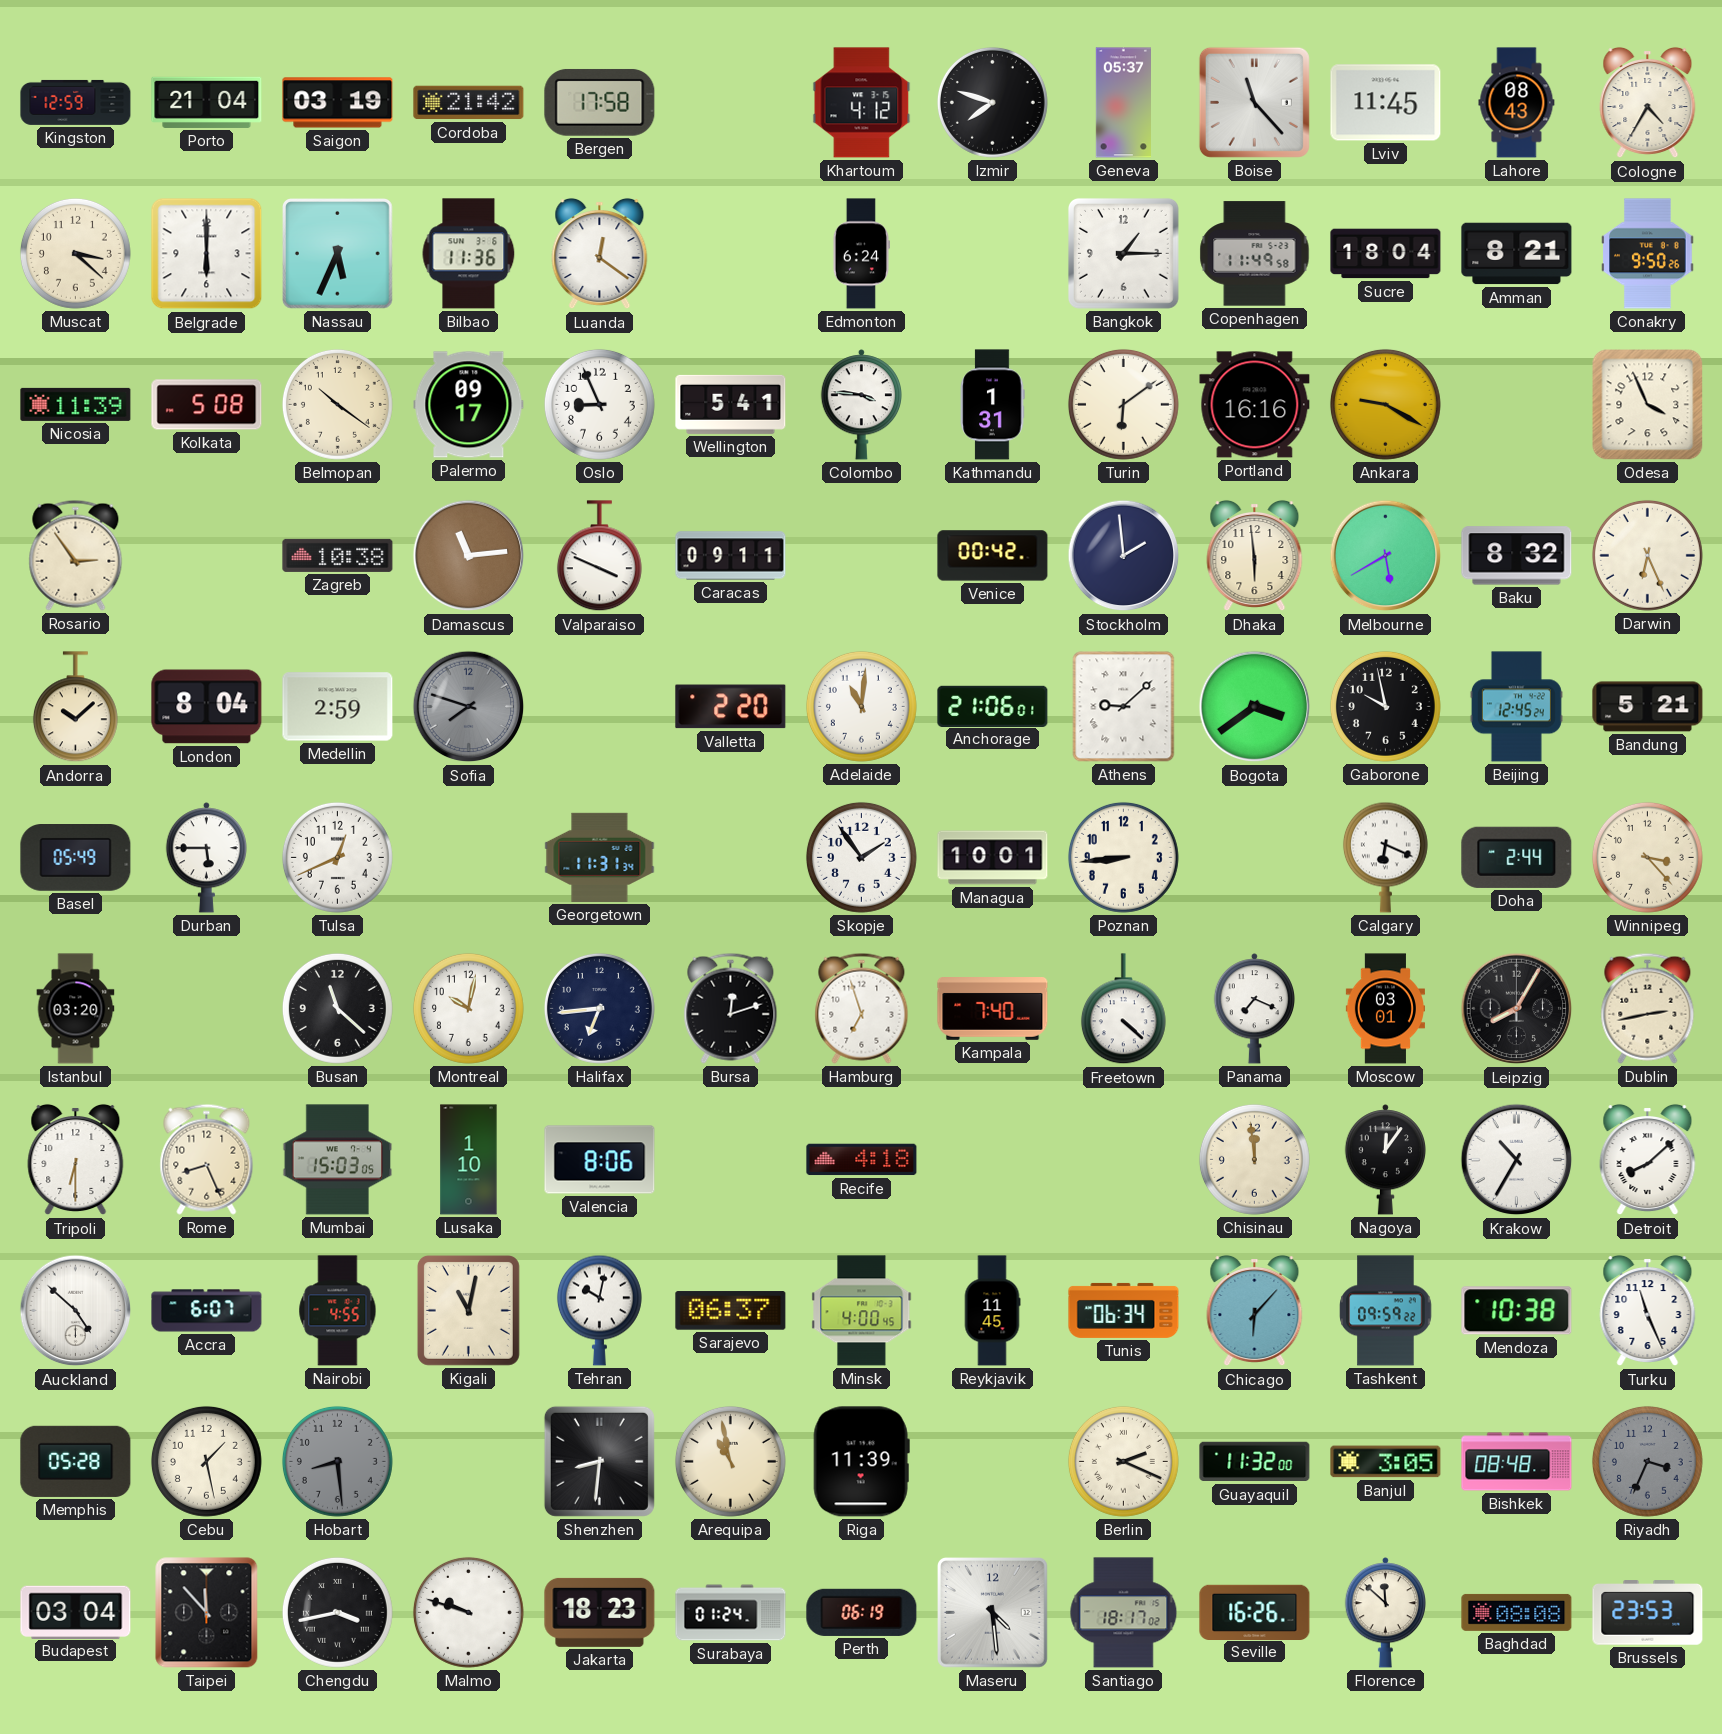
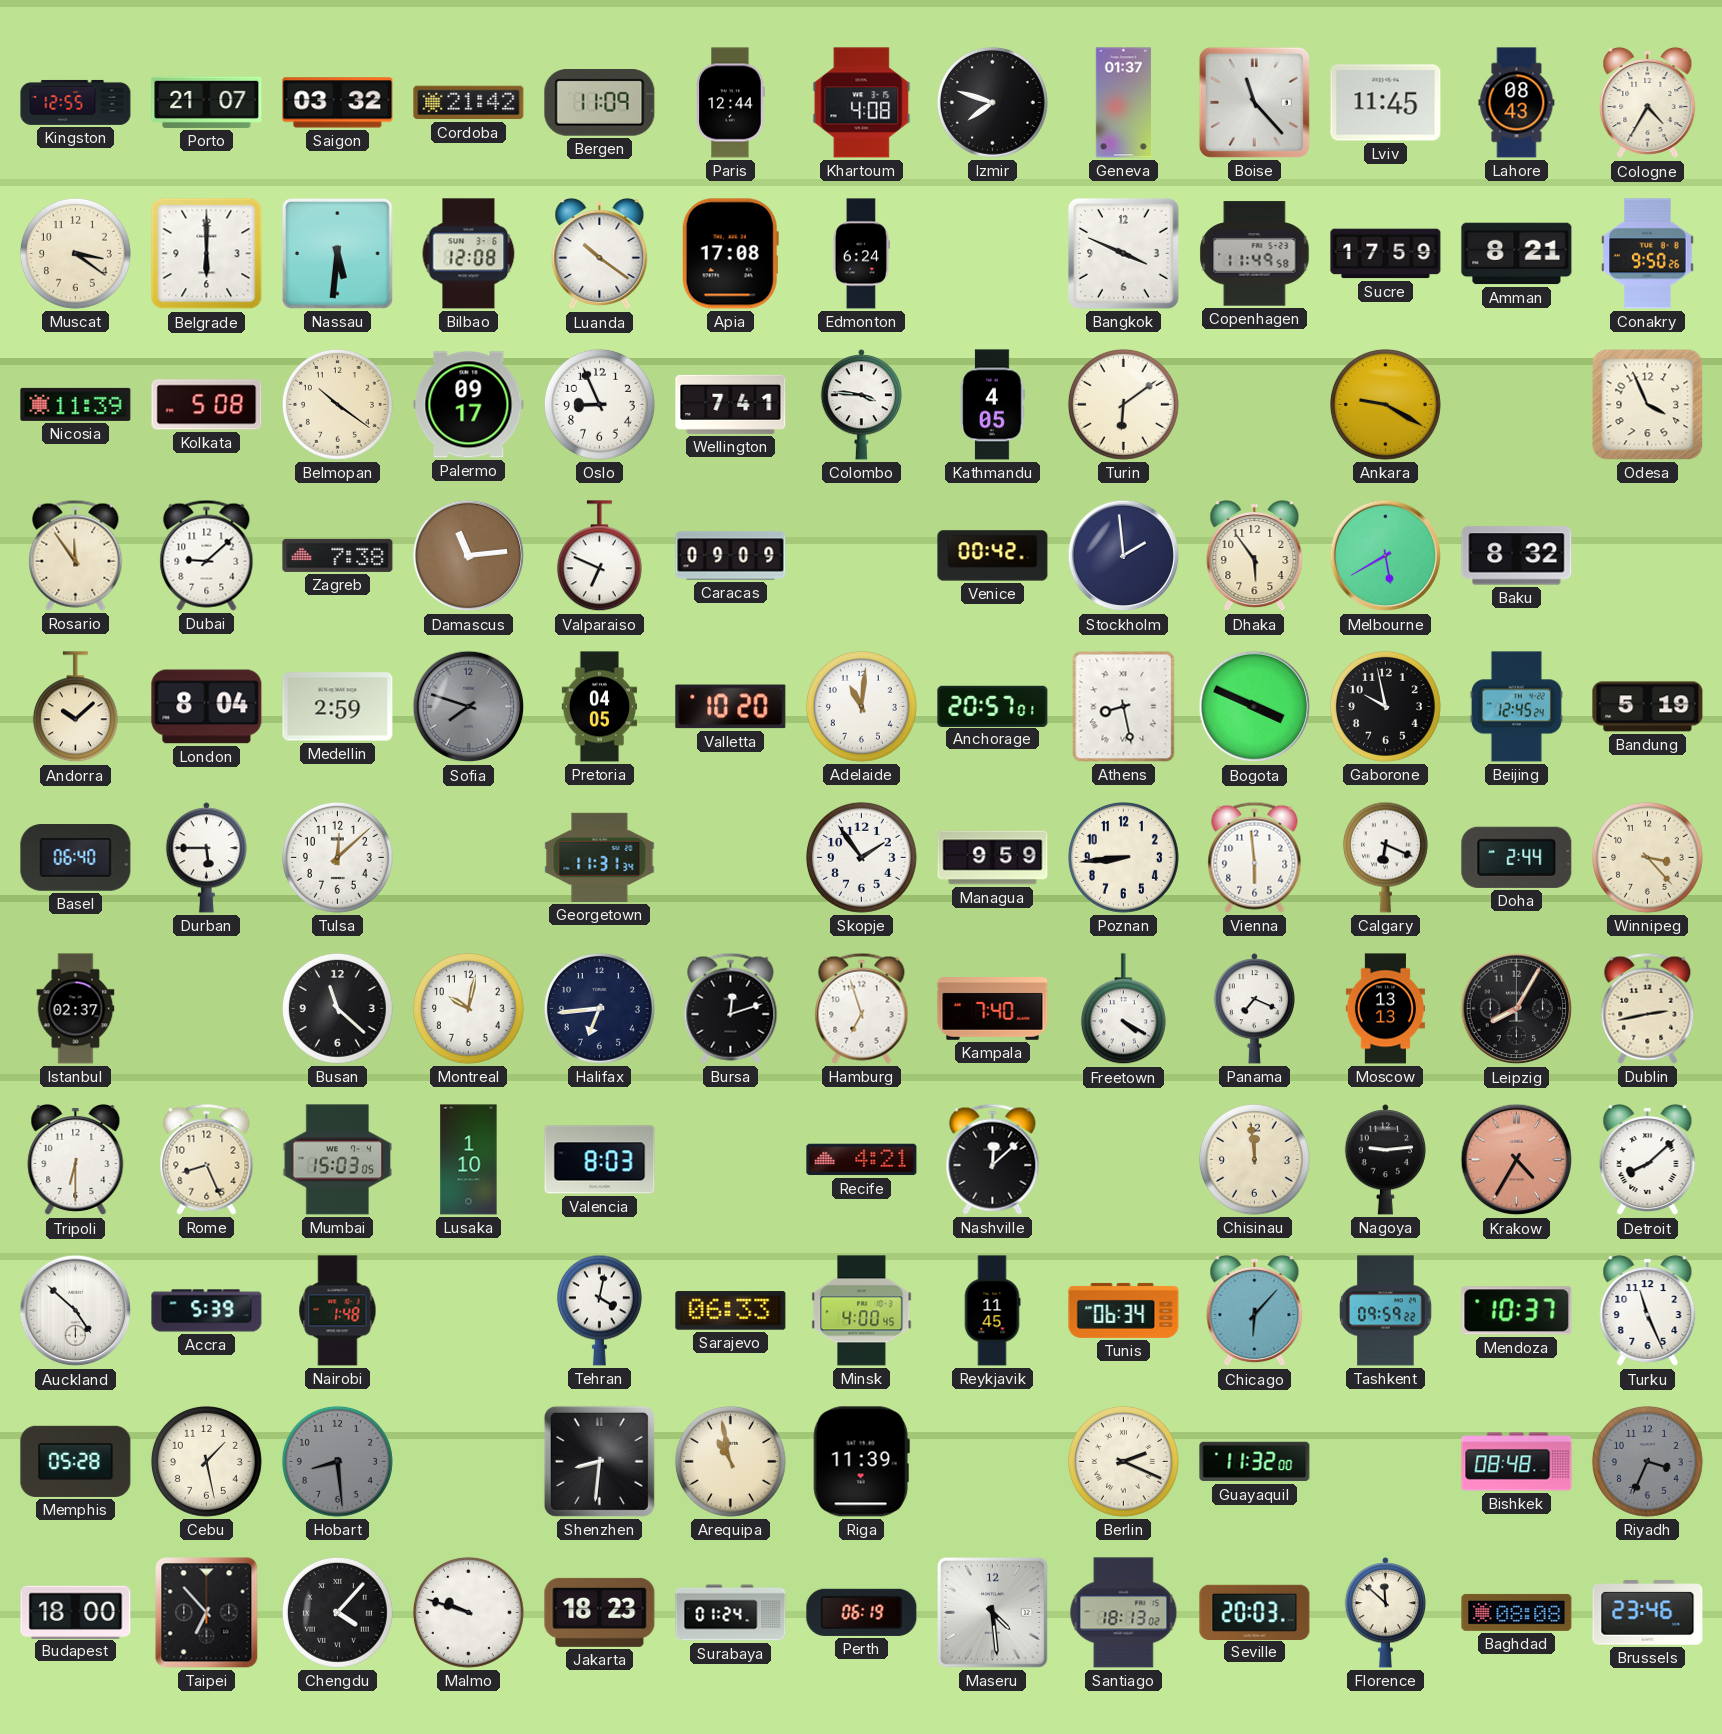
Kingston: 12:59 -> 12:55
Porto: 21:04 -> 21:07
Saigon: 03:19 -> 03:32
Bergen: 17:58 -> 11:09
Paris: none -> 12:44
Khartoum: 4:12 -> 4:08
Geneva: 05:37 -> 01:37
Muscat: 3:22 -> 3:21
Nassau: 5:34 -> 5:31
Bilbao: 11:36 -> 12:08
Luanda: 12:21 -> 10:21
Apia: none -> 17:08
Bangkok: 1:15 -> 3:49
Sucre: 18:04 -> 17:59
Wellington: 5:41 -> 7:41
Kathmandu: 1:31 -> 4:05
Portland: 16:16 -> none
Rosario: 2:54 -> 11:54
Dubai: none -> 9:08
Zagreb: 10:38 -> 7:38
Valparaiso: 3:49 -> 6:49
Caracas: 09:11 -> 09:09
Dhaka: 5:59 -> 5:54
Darwin: 6:26 -> none
Pretoria: none -> 04:05
Valletta: 2:20 -> 10:20
Anchorage: 21:06 -> 20:57
Athens: 9:08 -> 8:28
Bogota: 3:39 -> 3:49
Bandung: 5:21 -> 5:19
Basel: 05:49 -> 06:40
Tulsa: 12:41 -> 12:08
Managua: 10:01 -> 9:59
Vienna: none -> 5:59
Istanbul: 03:20 -> 02:37
Freetown: 4:22 -> 4:20
Moscow: 03:01 -> 13:13
Valencia: 8:06 -> 8:03
Recife: 4:18 -> 4:21
Nashville: none -> 12:08
Nagoya: 12:06 -> 9:14
Krakow: 10:35 -> 4:35
Krakow dial: white -> salmon
Accra: 6:07 -> 5:39
Nairobi: 4:55 -> 1:48
Kigali: 11:02 -> none
Tehran: 10:02 -> 4:02
Sarajevo: 06:37 -> 06:33
Mendoza: 10:38 -> 10:37
Banjul: 3:05 -> none
Budapest: 03:04 -> 18:00
Taipei: 11:53 -> 6:53
Chengdu: 3:43 -> 4:07
Santiago: 18:17 -> 18:13
Seville: 16:26 -> 20:03
Brussels: 23:53 -> 23:46
